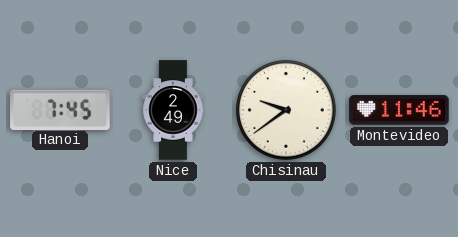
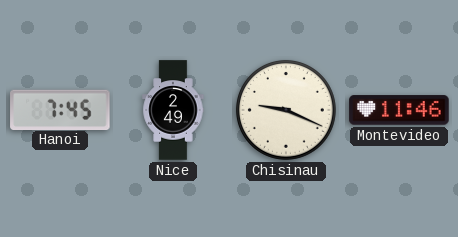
Chisinau: 9:39 -> 9:19
